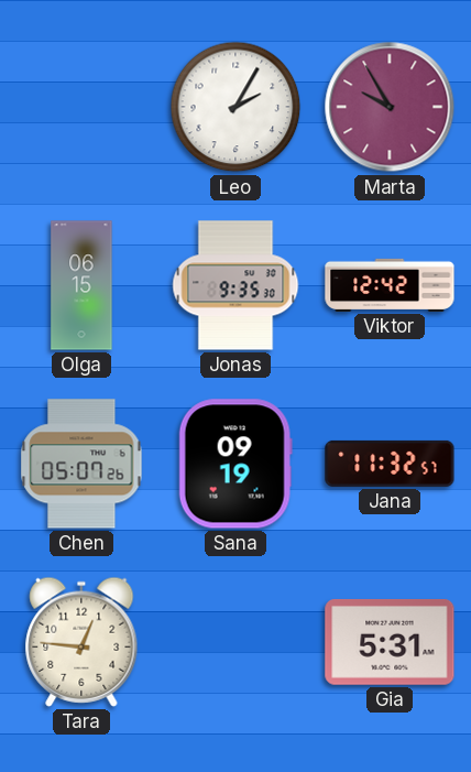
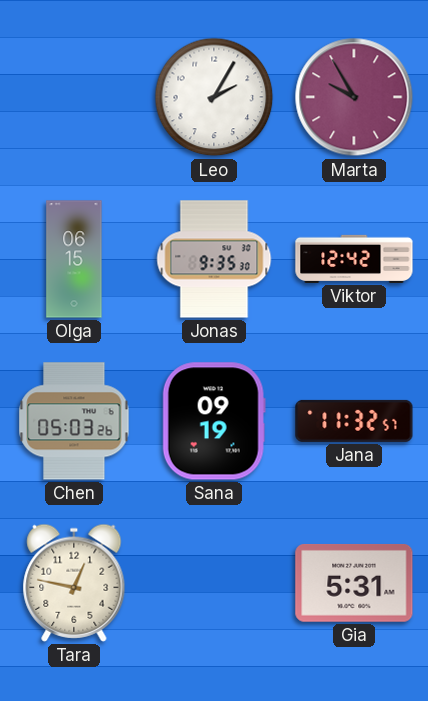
Chen: 05:07 -> 05:03
Tara: 12:46 -> 12:47
